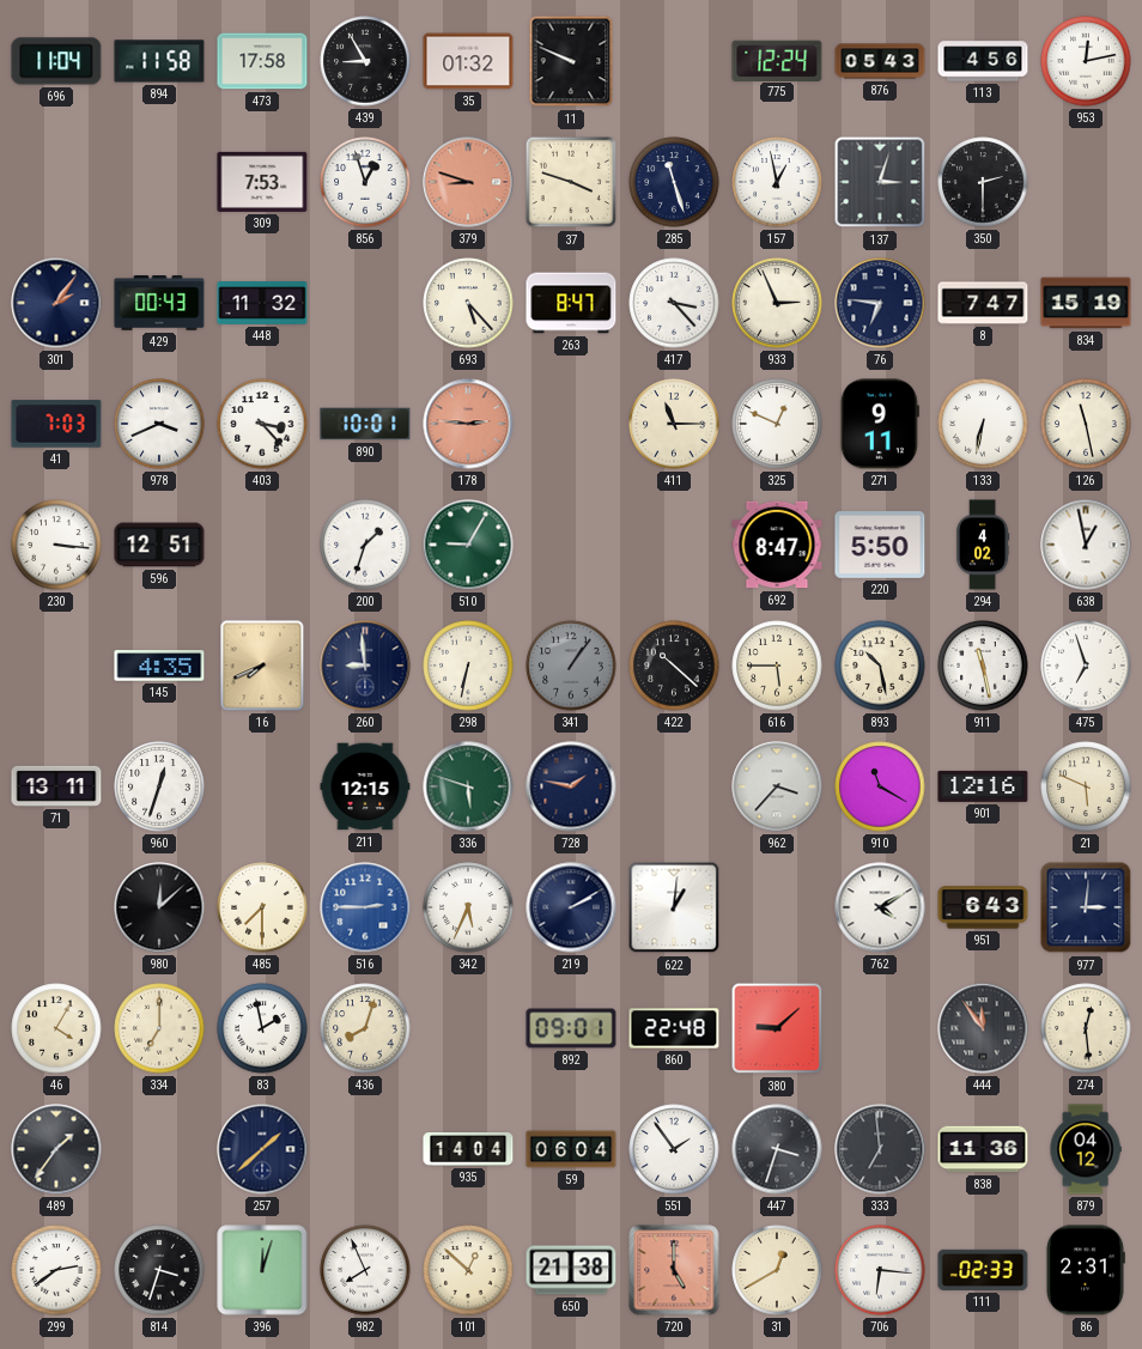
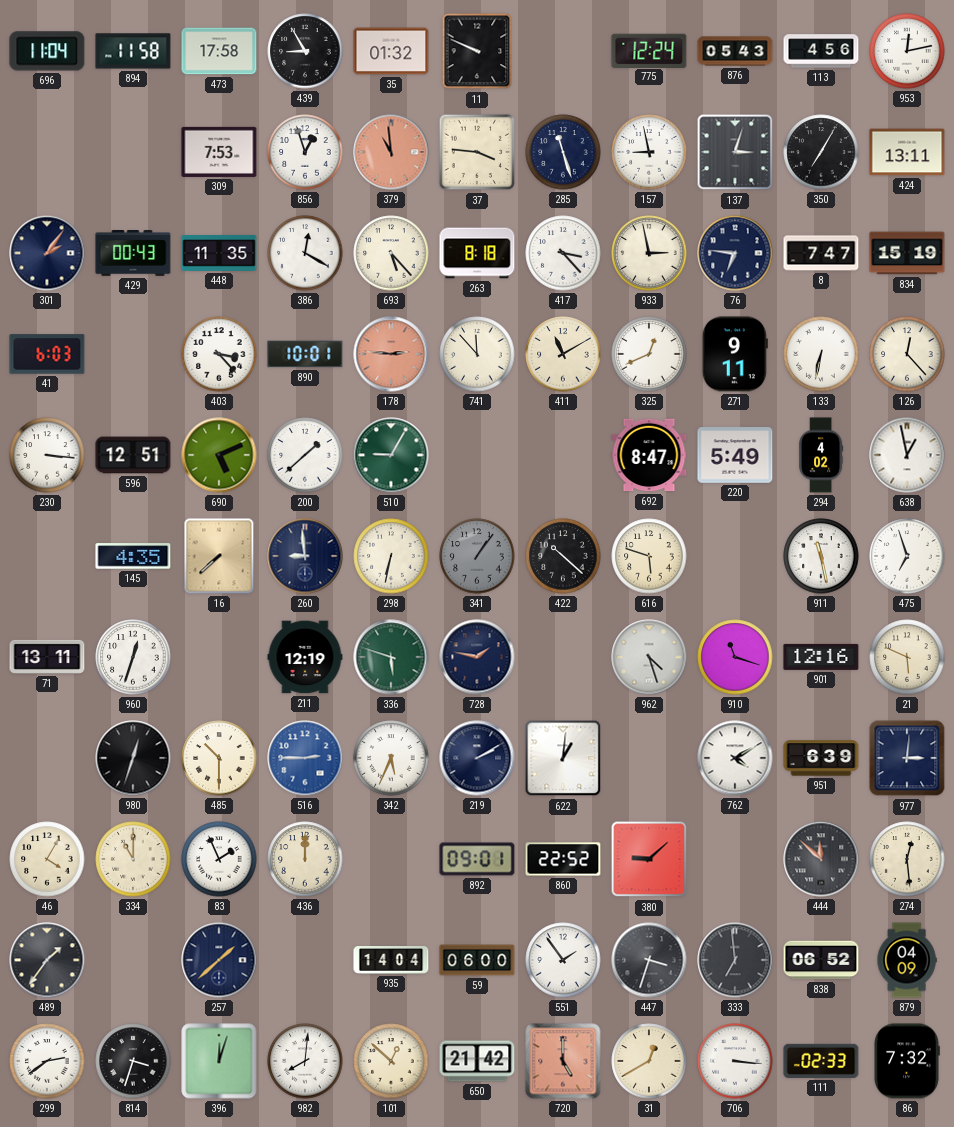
379: 8:48 -> 10:59
37: 3:48 -> 3:46
157: 12:58 -> 8:58
350: 2:30 -> 7:05
424: none -> 13:11
448: 11:32 -> 11:35
386: none -> 12:20
263: 8:47 -> 8:18
933: 2:56 -> 2:58
41: 7:03 -> 6:03
978: 3:41 -> none
741: none -> 11:53
411: 11:15 -> 11:10
325: 12:49 -> 12:41
126: 11:28 -> 12:23
690: none -> 5:11
200: 1:33 -> 1:38
220: 5:50 -> 5:49
16: 7:41 -> 7:38
616: 5:45 -> 5:48
893: 10:28 -> none
211: 12:15 -> 12:19
962: 3:37 -> 4:27
910: 11:20 -> 11:18
980: 12:08 -> 12:33
485: 7:30 -> 10:30
951: 6:43 -> 6:39
334: 7:00 -> 11:00
83: 1:58 -> 1:56
436: 8:03 -> 12:00
860: 22:48 -> 22:52
444: 11:54 -> 11:52
59: 06:04 -> 06:00
838: 11:36 -> 06:52
879: 04:12 -> 04:09
982: 7:56 -> 8:01
650: 21:38 -> 21:42
706: 6:16 -> 3:16
86: 2:31 -> 7:32
